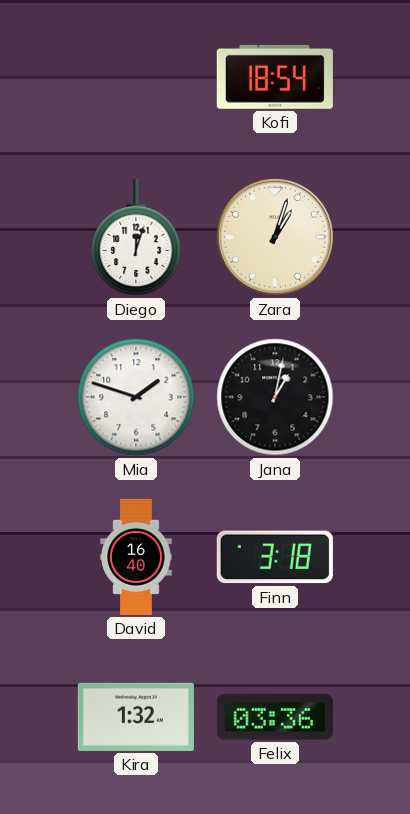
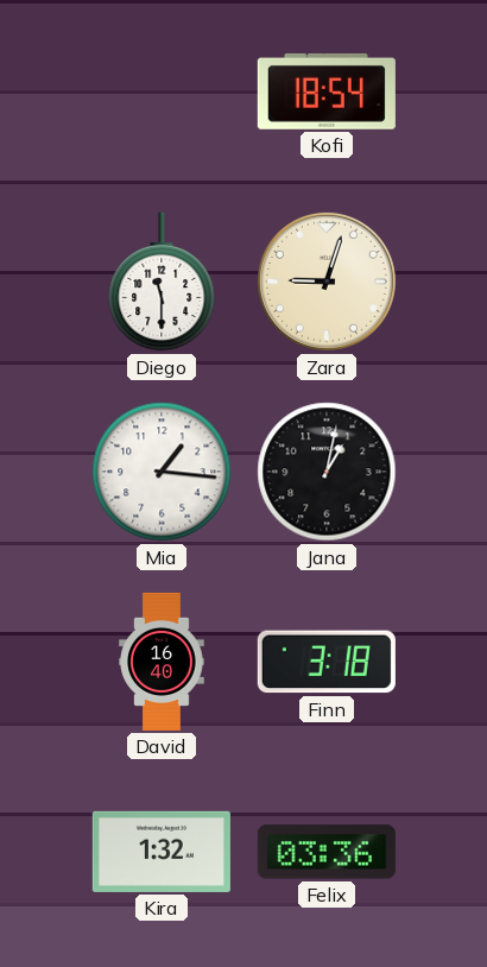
Diego: 12:03 -> 11:30
Zara: 1:03 -> 9:03
Mia: 1:48 -> 1:16
